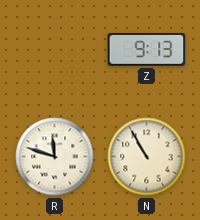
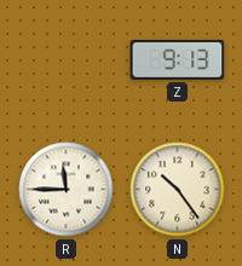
R: 11:48 -> 11:45
N: 10:55 -> 10:24
